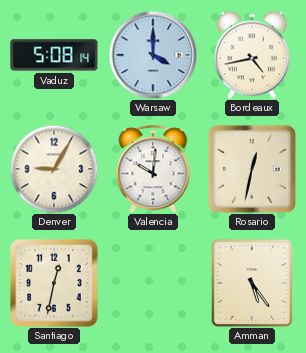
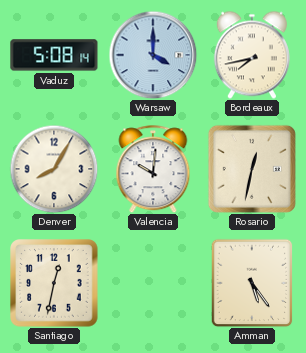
Bordeaux: 4:43 -> 7:43
Denver: 9:05 -> 8:05
